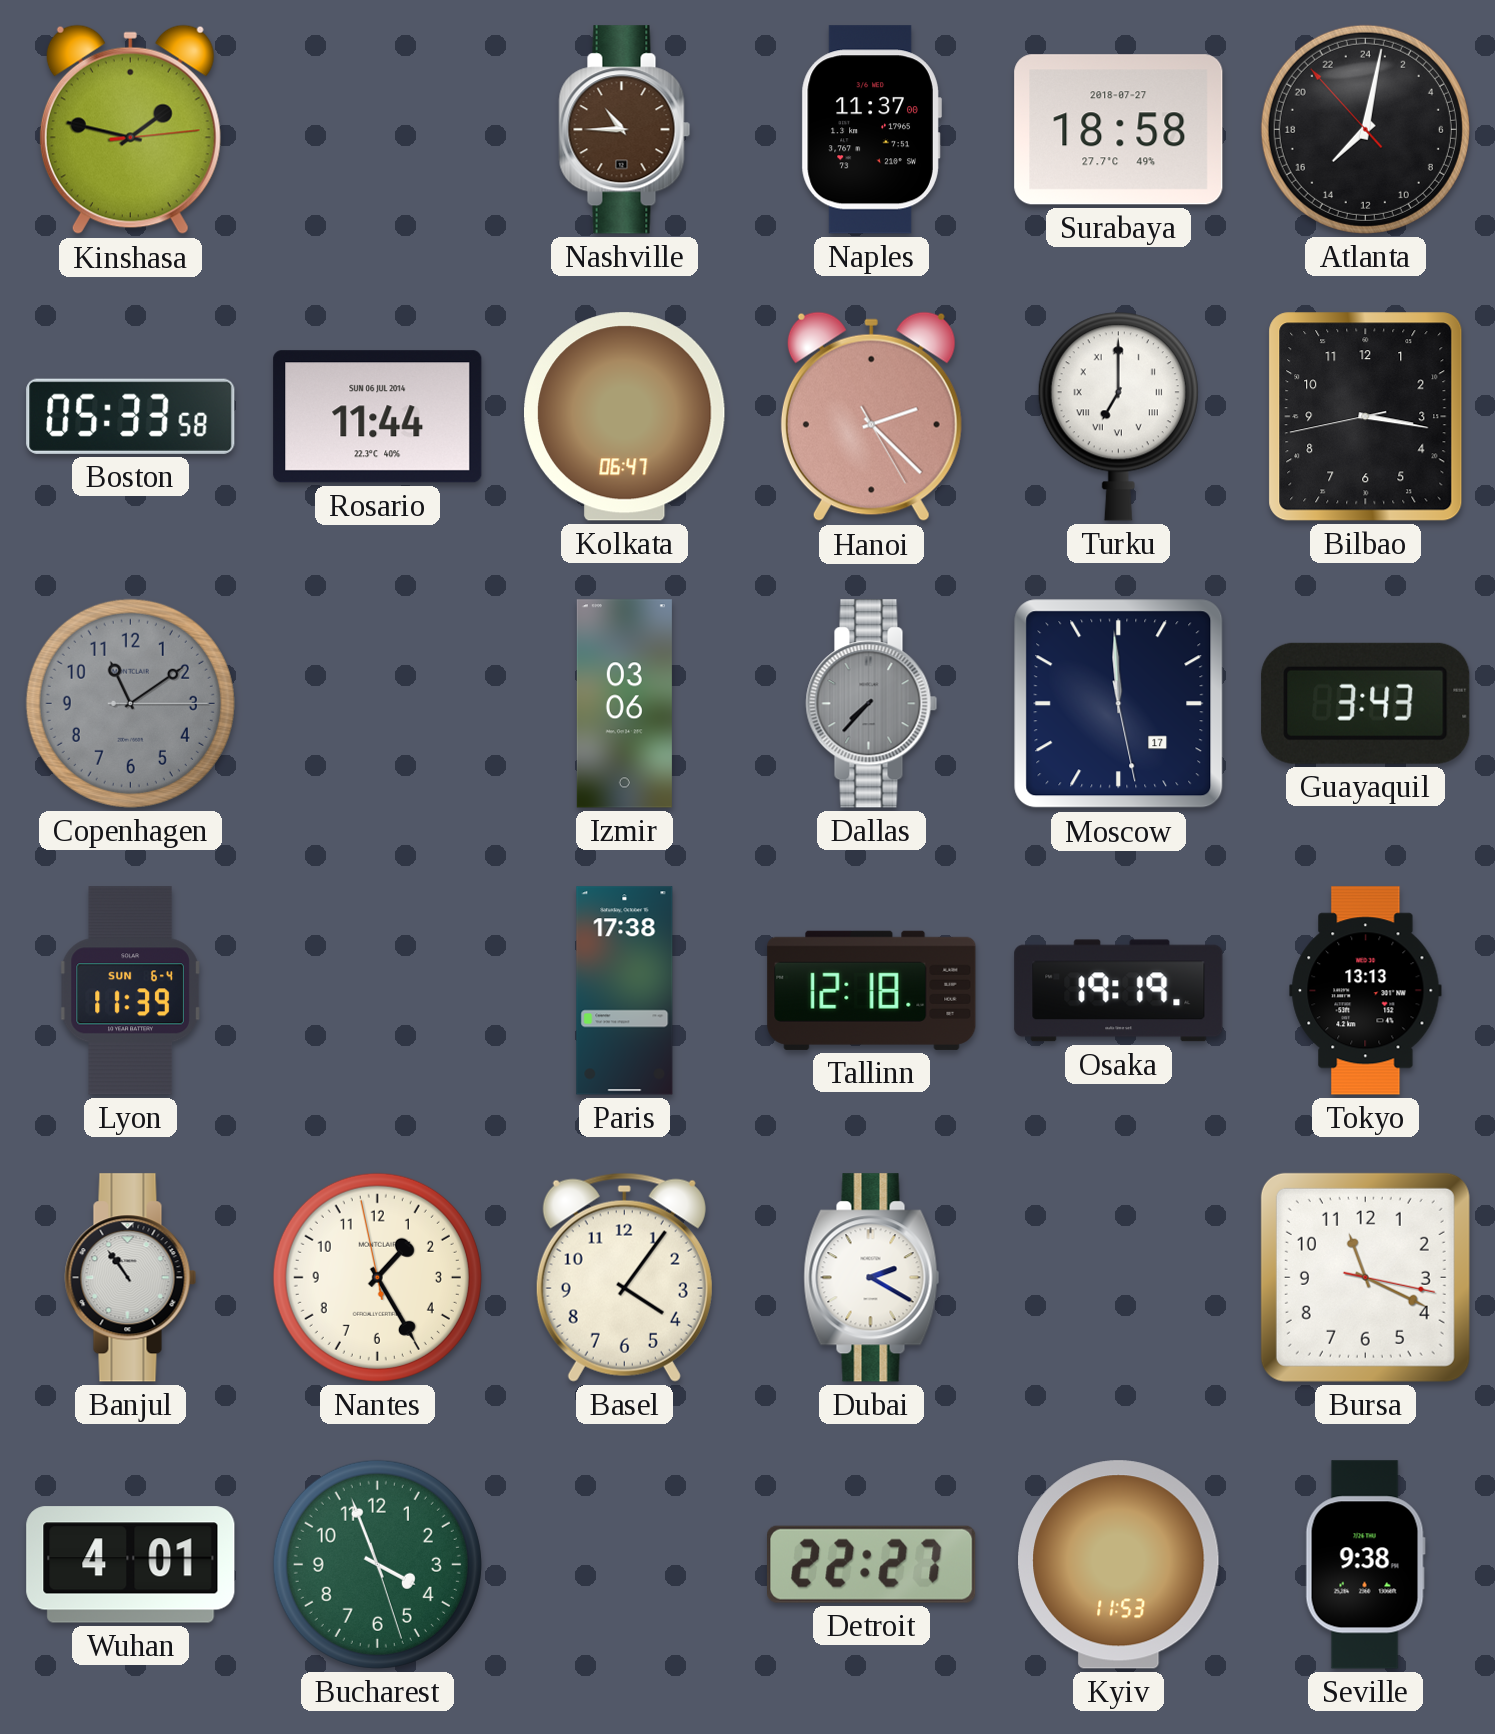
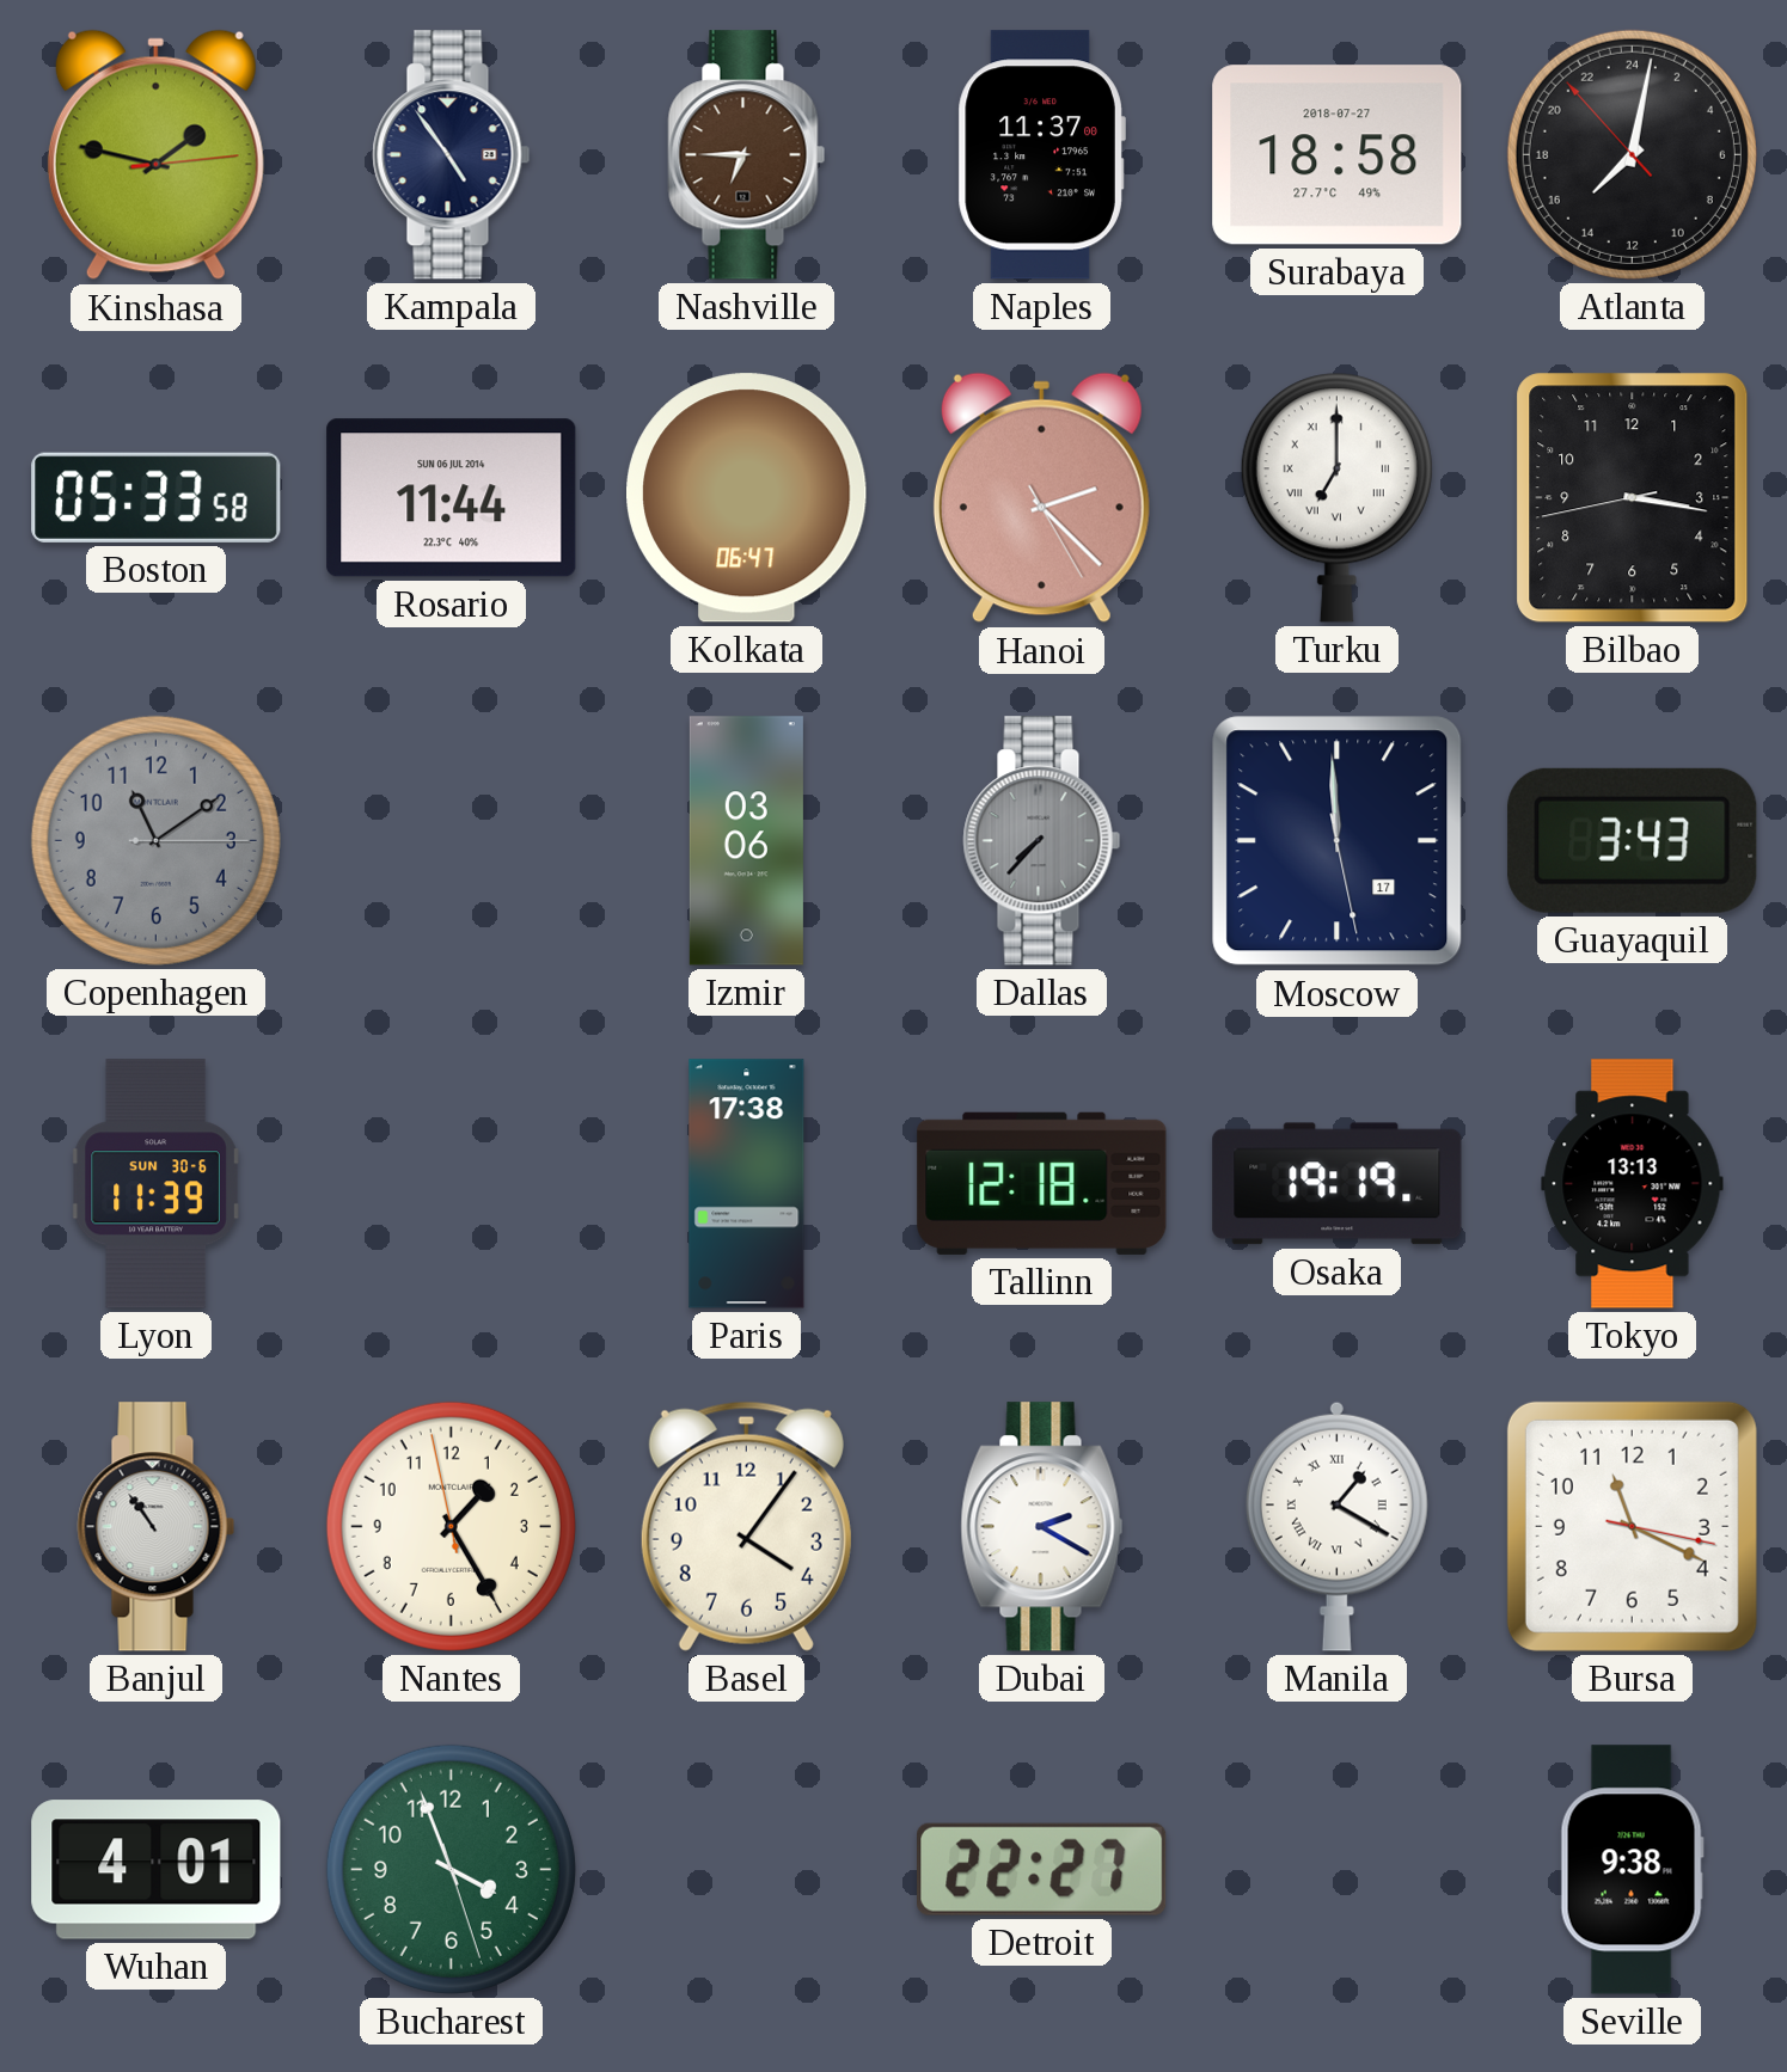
Kampala: none -> 4:54
Nashville: 10:45 -> 6:45
Lyon date: SUN 6-4 -> SUN 30-6
Manila: none -> 1:20
Kyiv: 11:53 -> none
